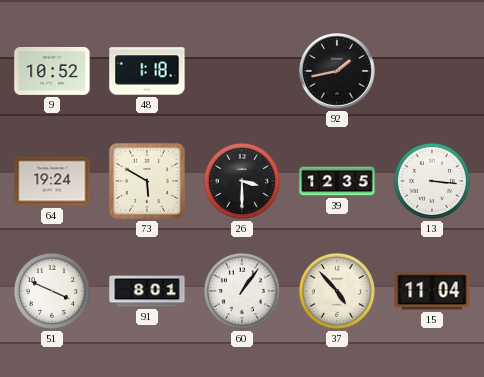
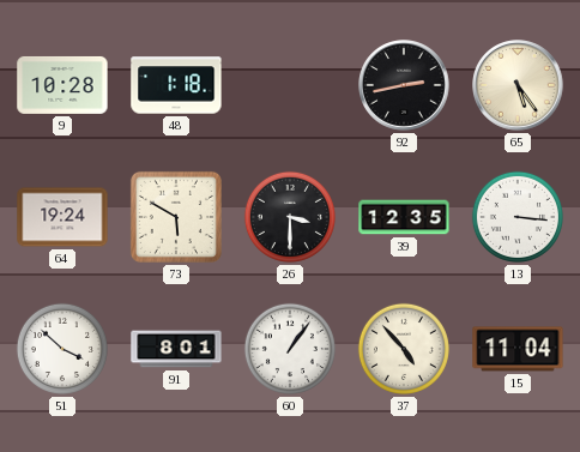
9: 10:52 -> 10:28
92: 1:43 -> 2:43
65: none -> 5:24
51: 3:49 -> 3:52
